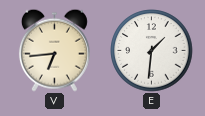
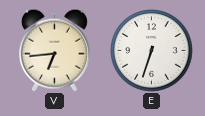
E: 1:31 -> 6:33
